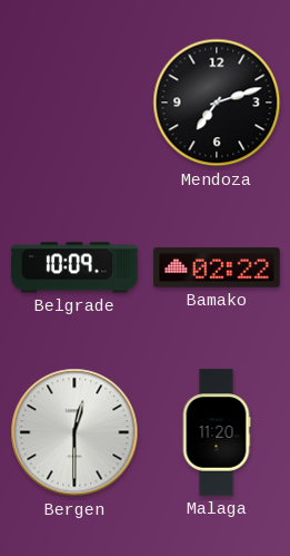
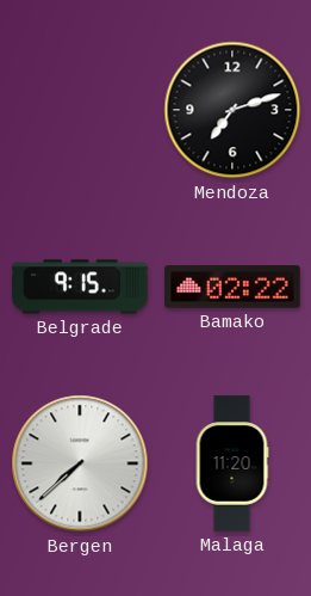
Belgrade: 10:09 -> 9:15
Bergen: 12:30 -> 7:38
